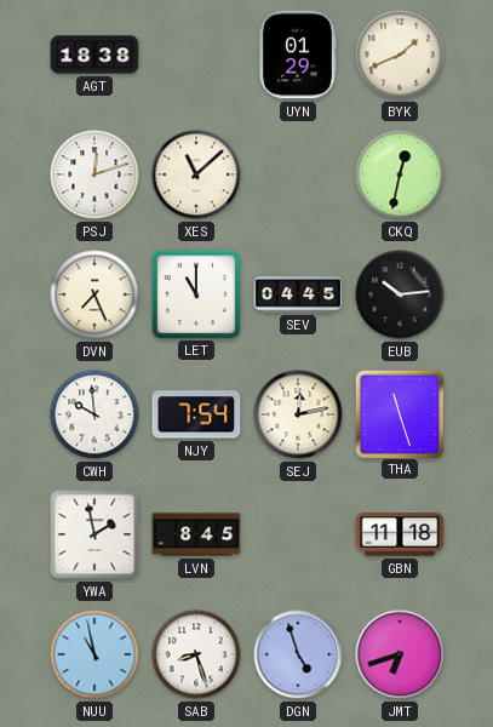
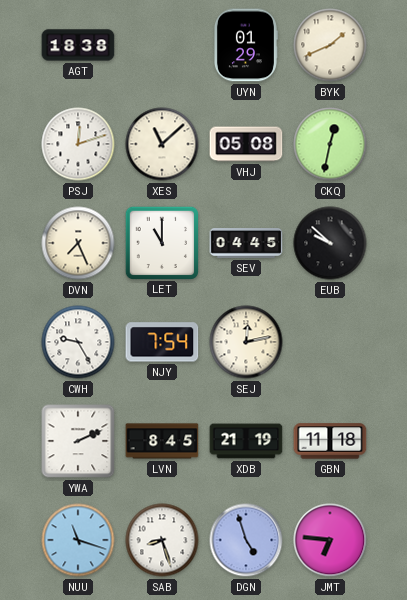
VHJ: none -> 05:08
EUB: 10:14 -> 9:52
CWH: 9:59 -> 9:25
THA: 11:27 -> none
YWA: 1:58 -> 2:11
XDB: none -> 21:19
NUU: 10:58 -> 11:18
JMT: 6:42 -> 6:46
